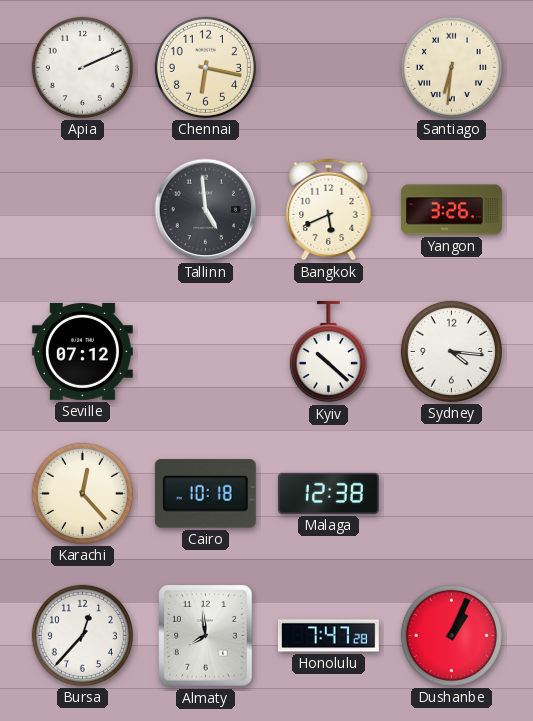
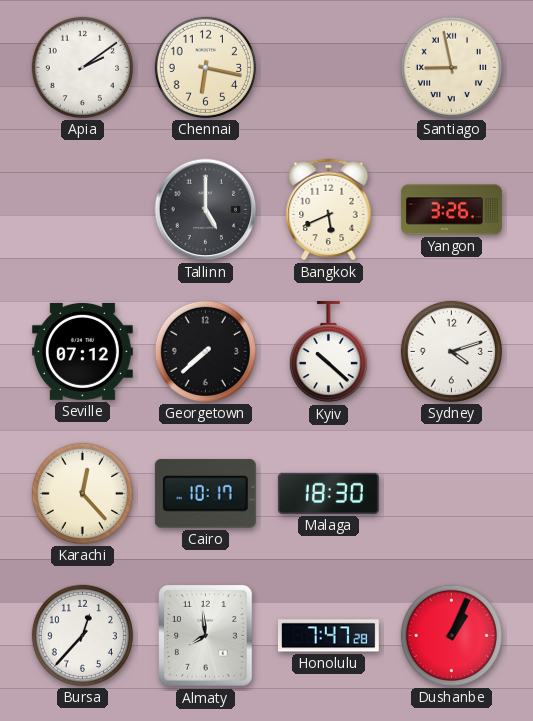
Apia: 2:11 -> 2:09
Santiago: 6:31 -> 8:58
Tallinn: 4:59 -> 5:00
Georgetown: none -> 7:38
Sydney: 4:16 -> 4:12
Cairo: 10:18 -> 10:17
Malaga: 12:38 -> 18:30
